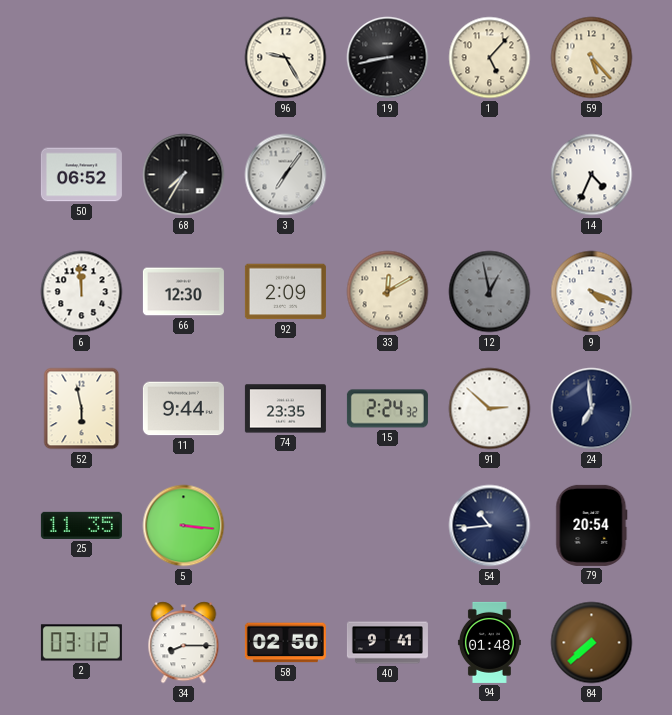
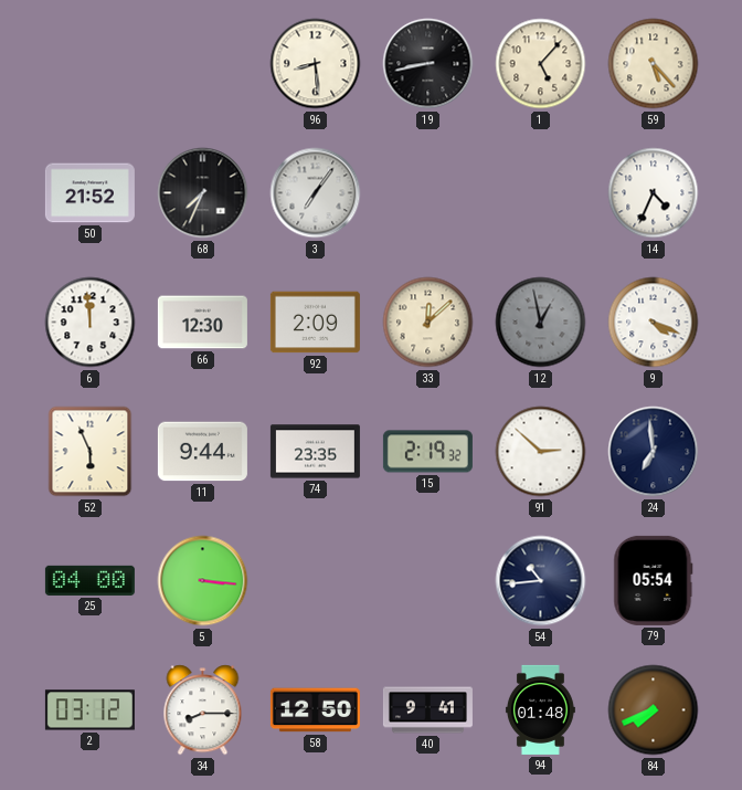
96: 9:25 -> 8:29
50: 06:52 -> 21:52
68: 7:35 -> 7:34
33: 12:10 -> 12:08
52: 5:58 -> 5:56
15: 2:24 -> 2:19
25: 11:35 -> 04:00
79: 20:54 -> 05:54
58: 02:50 -> 12:50
84: 7:38 -> 7:41
